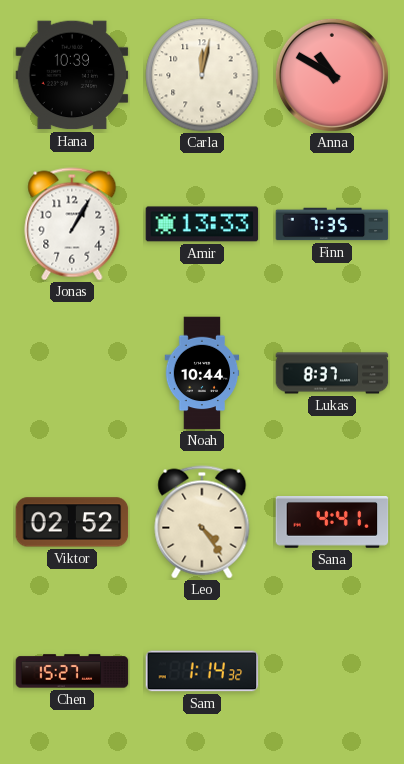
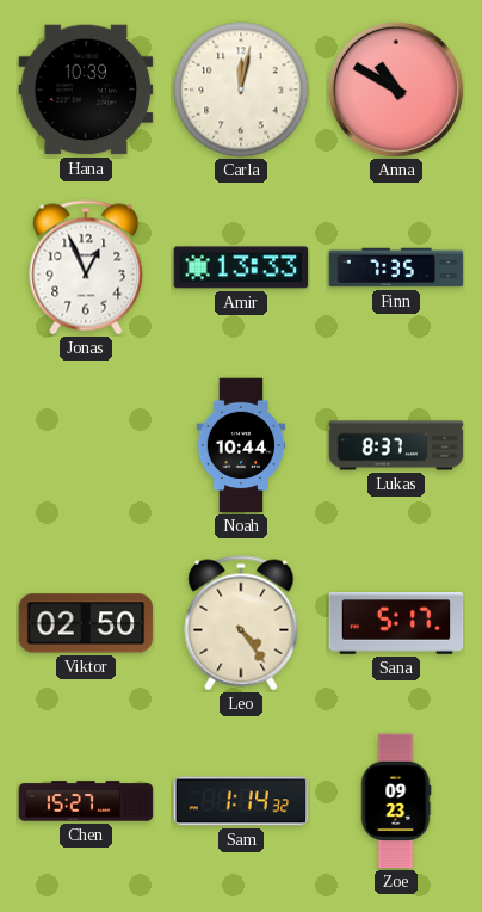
Jonas: 1:05 -> 12:56
Viktor: 02:52 -> 02:50
Sana: 4:41 -> 5:17
Zoe: none -> 09:23
